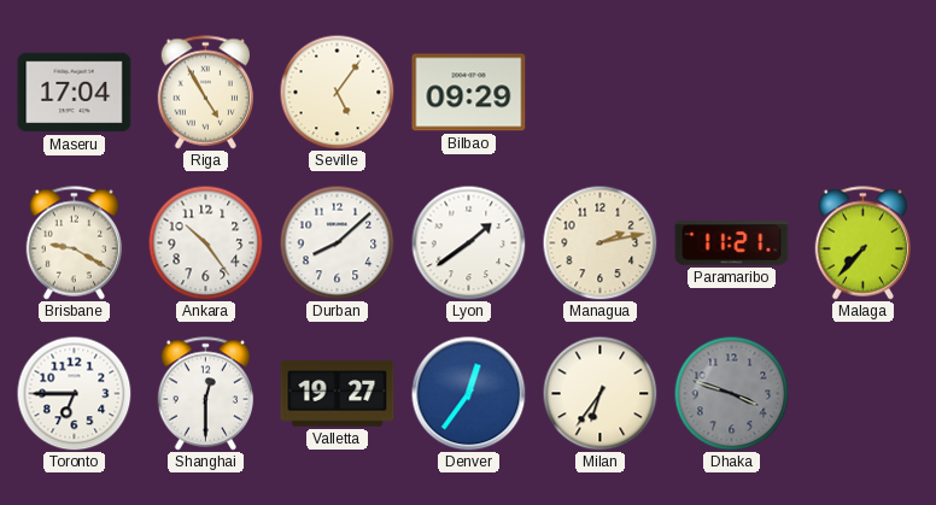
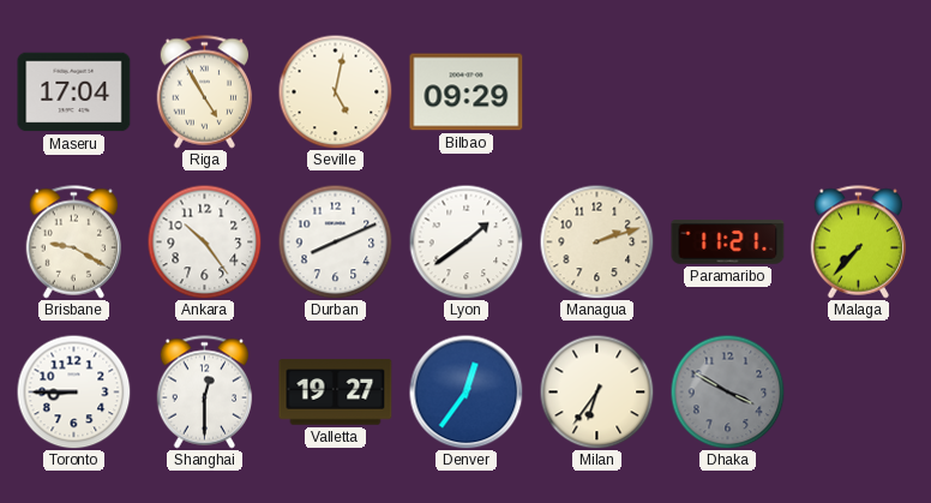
Seville: 5:06 -> 5:02
Durban: 8:08 -> 8:11
Managua: 2:13 -> 2:12
Toronto: 6:45 -> 8:45
Dhaka: 3:48 -> 3:50
